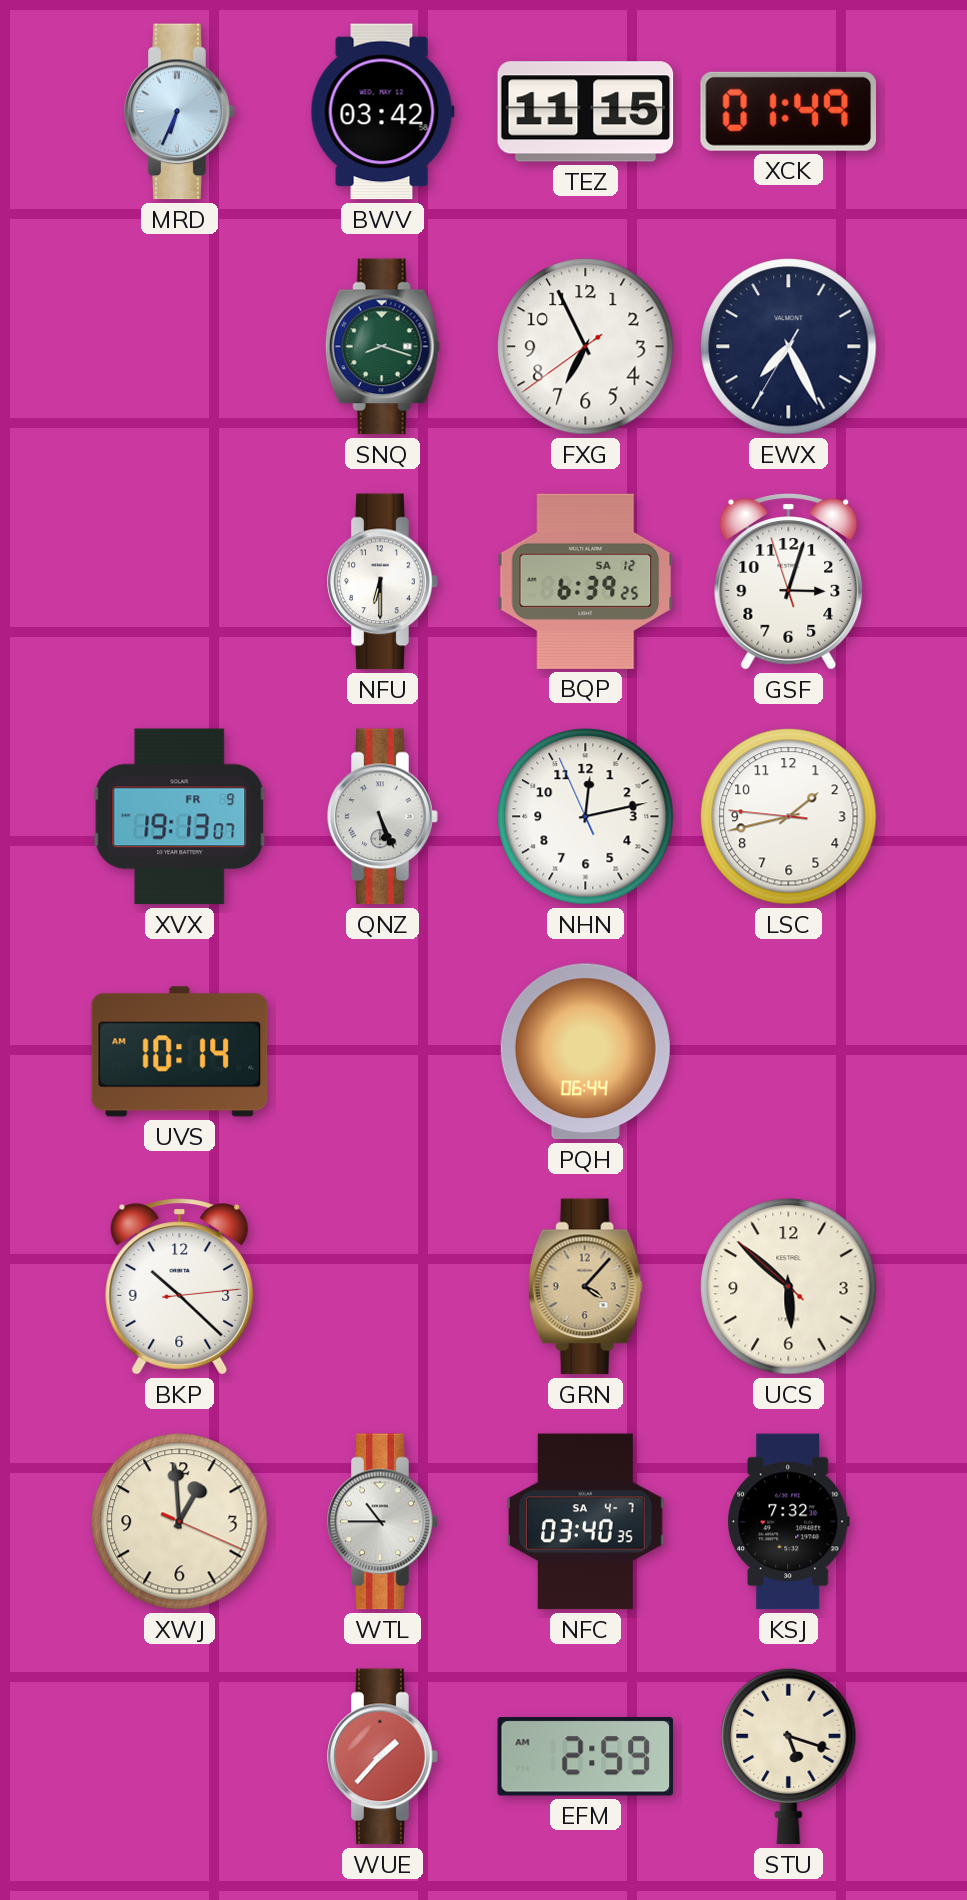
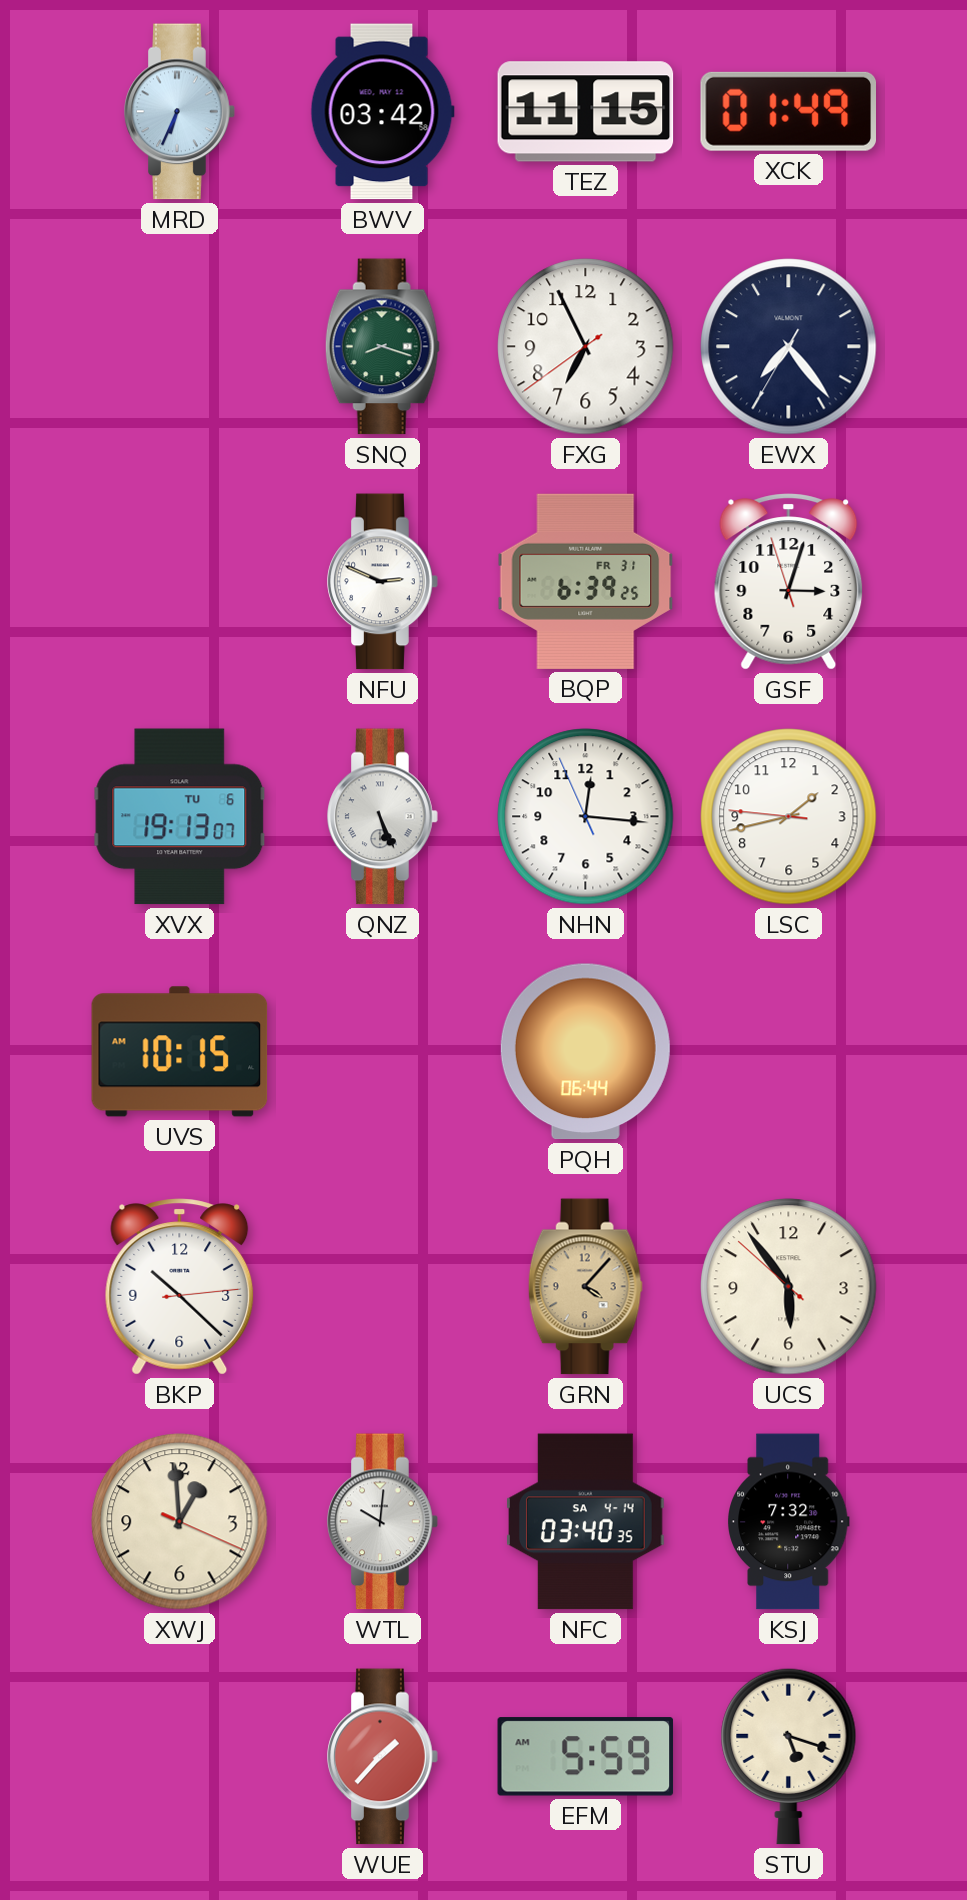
EWX: 7:25 -> 7:23
NFU: 6:30 -> 2:49
BQP date: SA 12 -> FR 31
XVX date: FR 9 -> TU 6
NHN: 12:12 -> 12:15
UVS: 10:14 -> 10:15
UCS: 5:51 -> 5:53
WTL: 10:45 -> 10:01
NFC date: SA 4-7 -> SA 4-14
EFM: 2:59 -> 5:59
